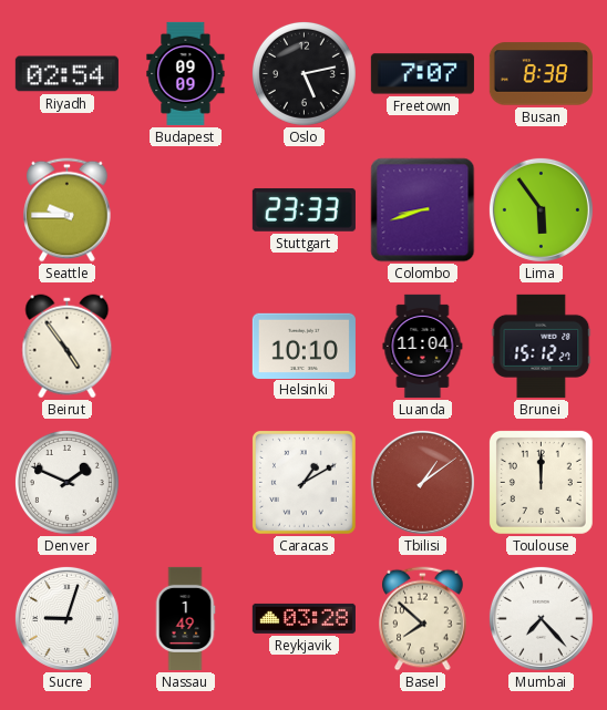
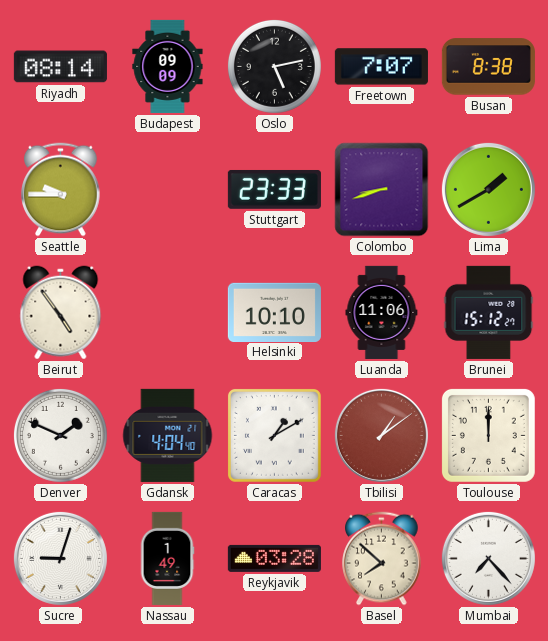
Riyadh: 02:54 -> 08:14
Lima: 5:54 -> 1:40
Luanda: 11:04 -> 11:06
Gdansk: none -> 4:04
